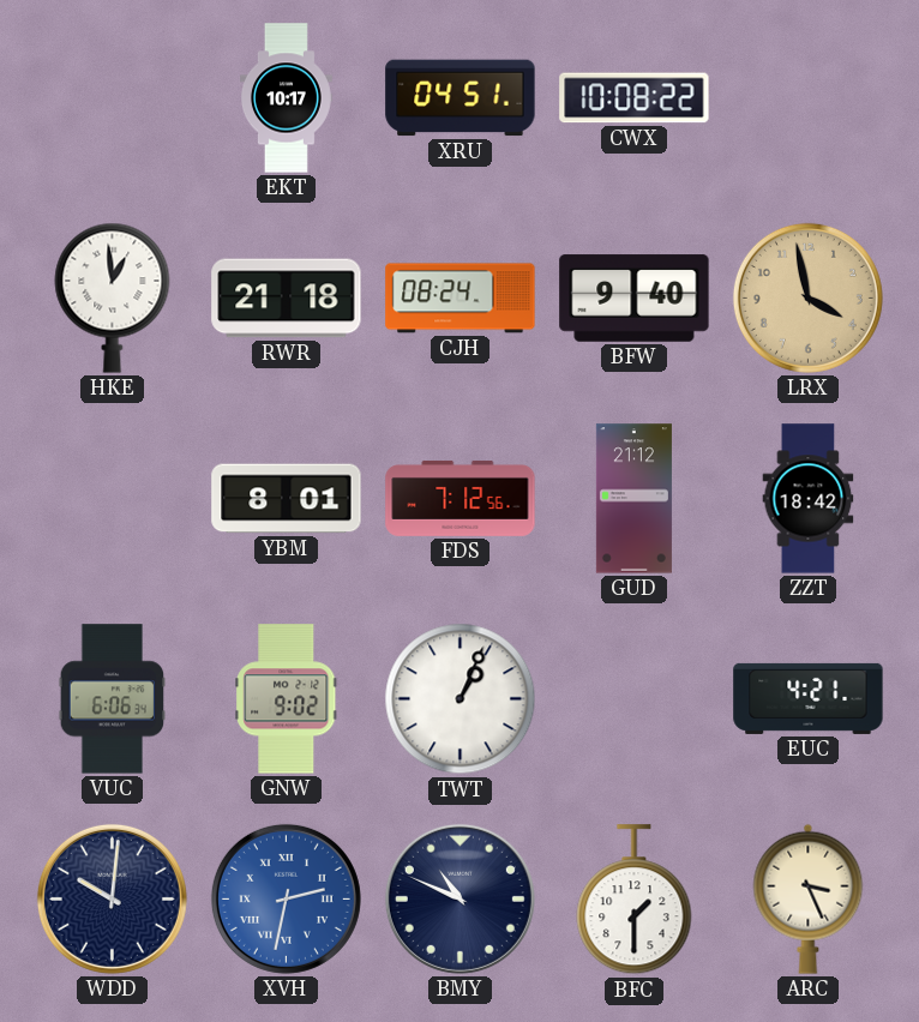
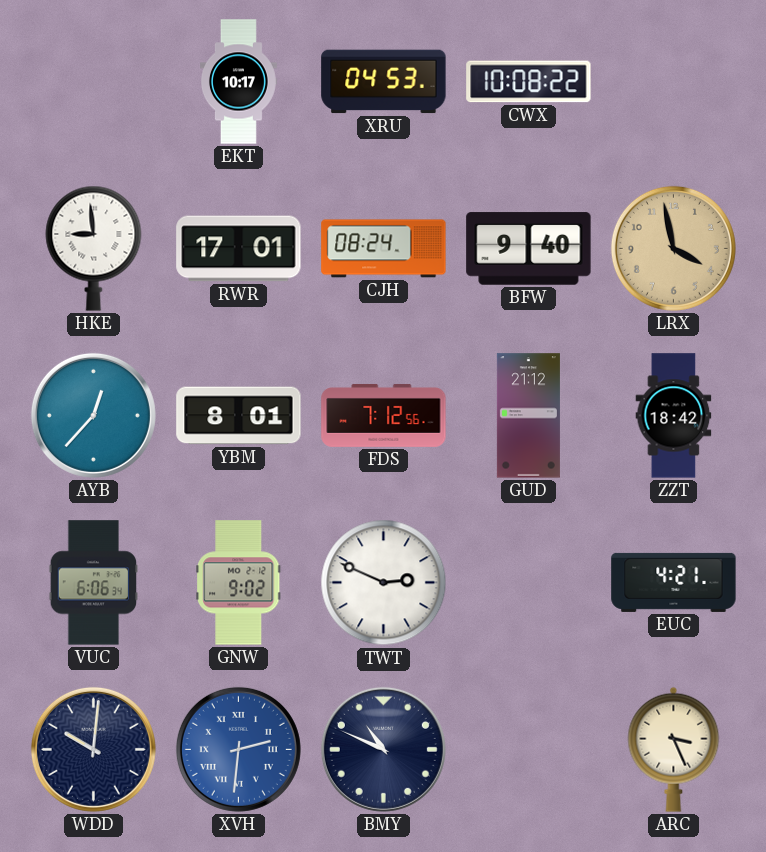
XRU: 04:51 -> 04:53
HKE: 12:59 -> 8:59
RWR: 21:18 -> 17:01
AYB: none -> 12:37
TWT: 1:04 -> 2:49
XVH: 2:32 -> 2:31
BFC: 1:30 -> none
